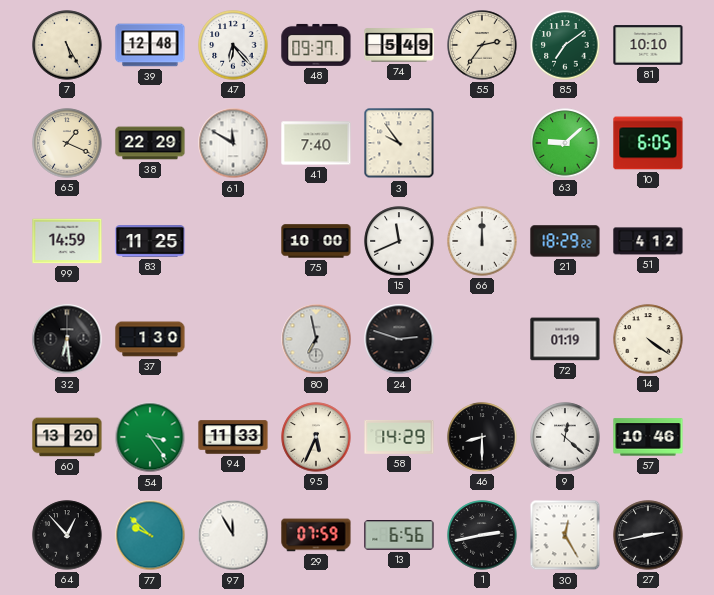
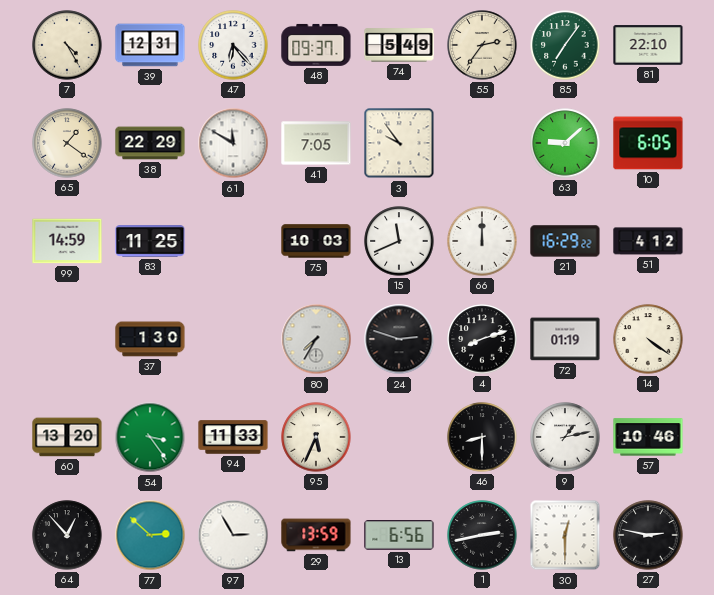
7: 5:25 -> 4:25
39: 12:48 -> 12:31
85: 7:09 -> 7:06
81: 10:10 -> 22:10
65: 1:19 -> 1:21
41: 7:40 -> 7:05
75: 10:00 -> 10:03
21: 18:29 -> 16:29
32: 6:29 -> none
80: 6:58 -> 7:35
4: none -> 8:12
58: 14:29 -> none
9: 12:22 -> 1:13
77: 9:52 -> 2:52
97: 11:55 -> 2:55
29: 07:59 -> 13:59
30: 12:25 -> 12:30
27: 2:43 -> 2:47
